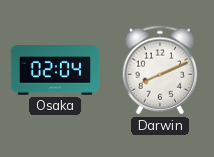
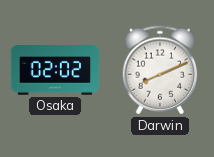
Osaka: 02:04 -> 02:02
